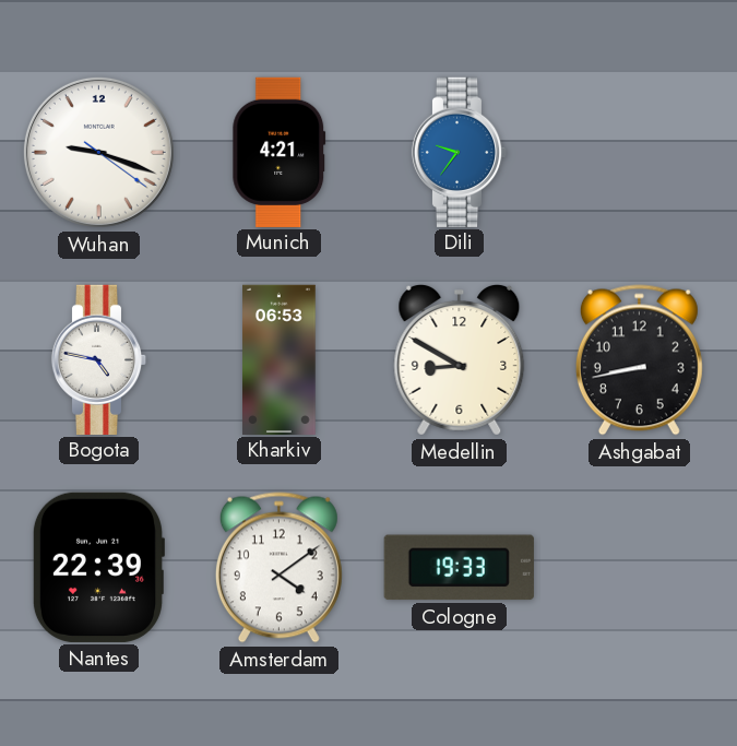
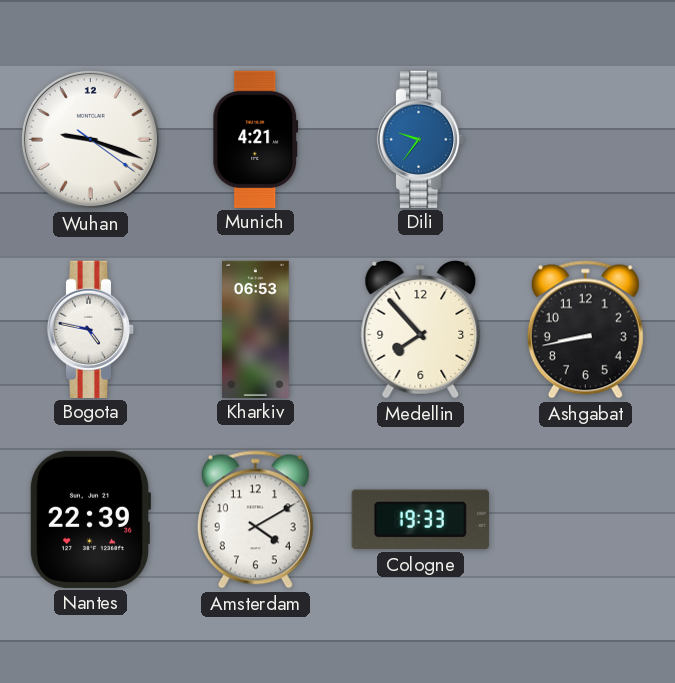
Medellin: 8:50 -> 7:53
Amsterdam: 4:09 -> 4:10
